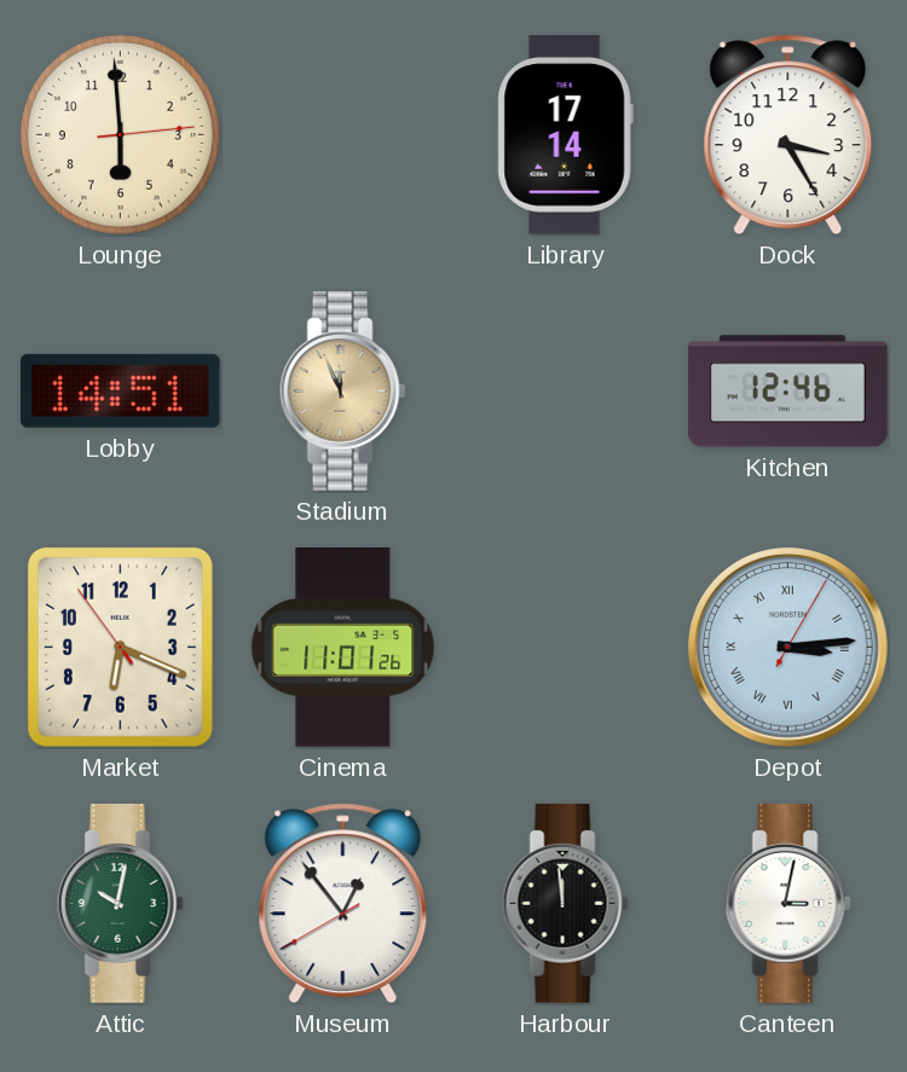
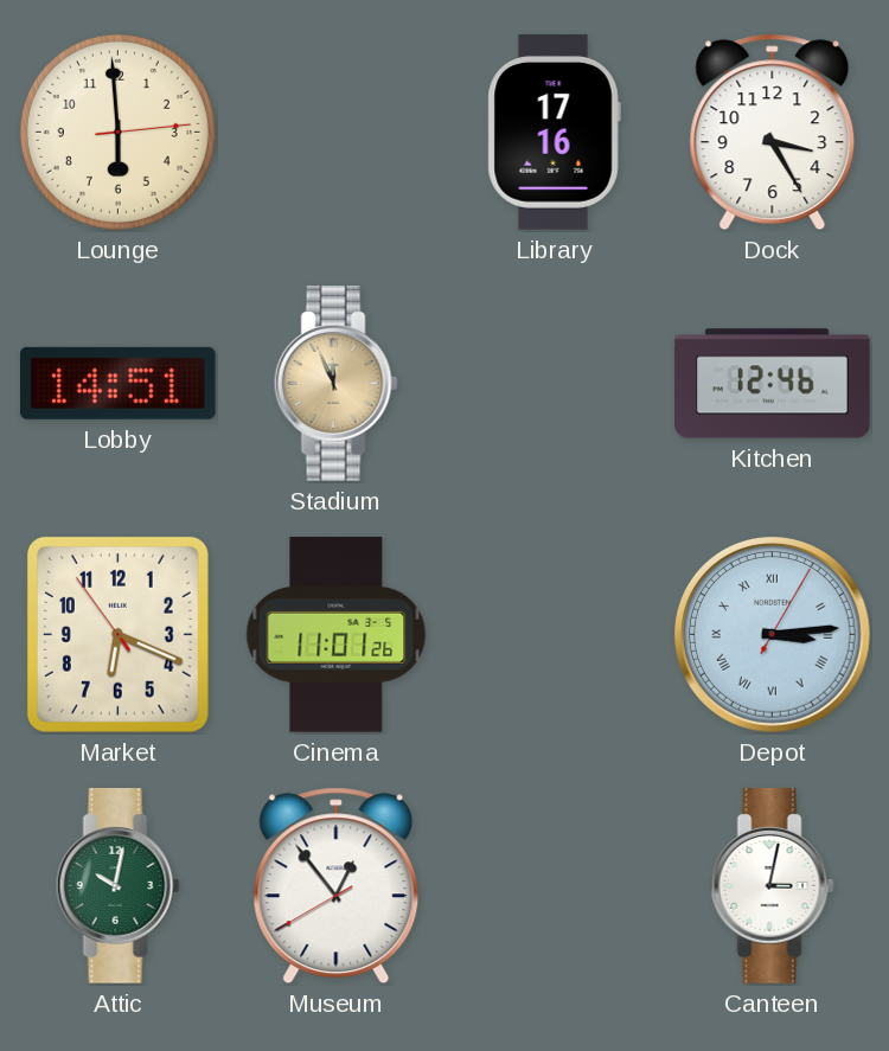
Library: 17:14 -> 17:16
Harbour: 11:59 -> none
